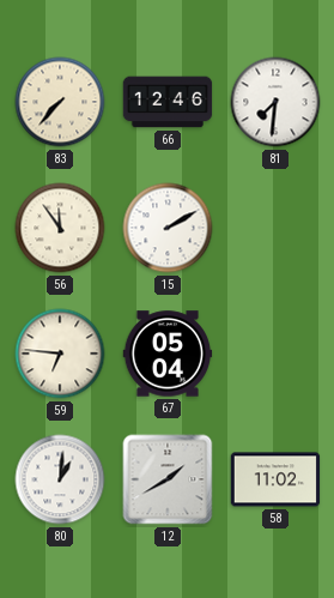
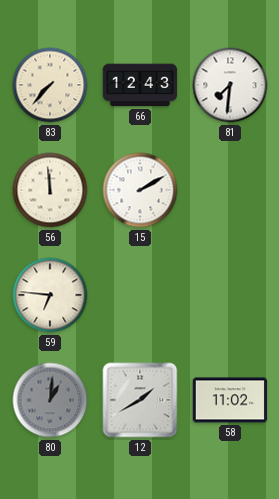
66: 12:46 -> 12:43
56: 11:54 -> 11:59
67: 05:04 -> none
80 dial: white -> grey
